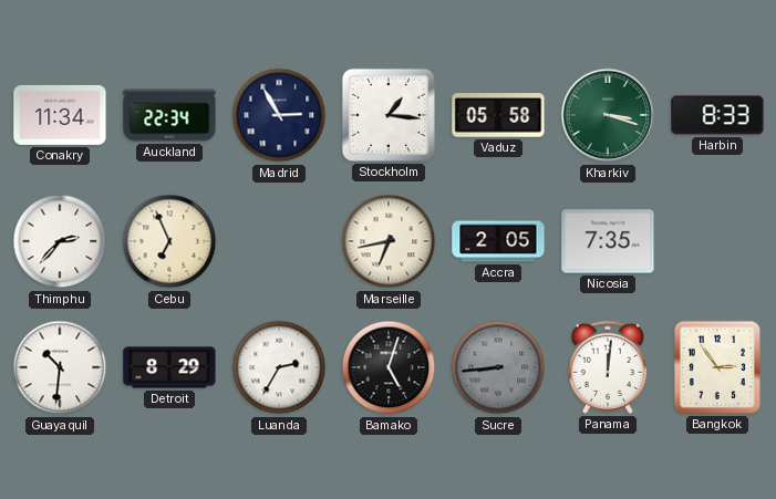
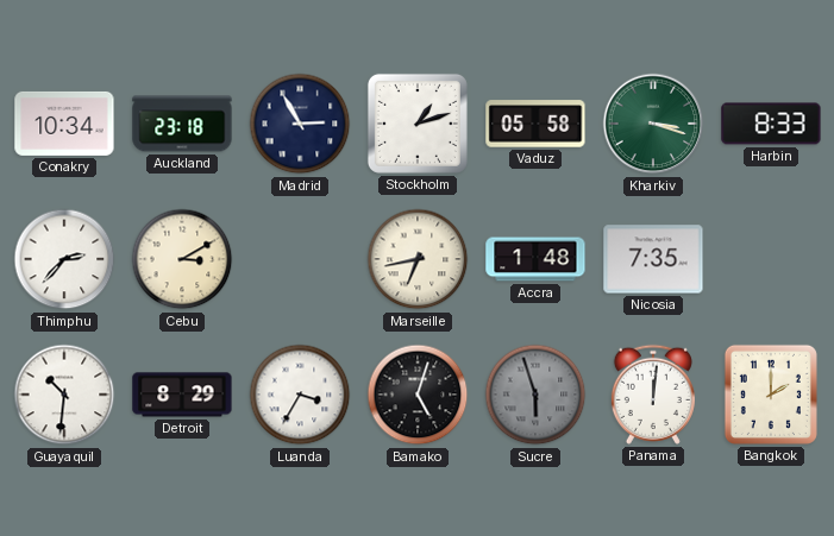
Conakry: 11:34 -> 10:34
Auckland: 22:34 -> 23:18
Stockholm: 1:16 -> 1:12
Cebu: 6:56 -> 3:10
Accra: 2:05 -> 1:48
Luanda: 2:35 -> 3:35
Sucre: 8:44 -> 5:57
Bangkok: 2:54 -> 2:00
